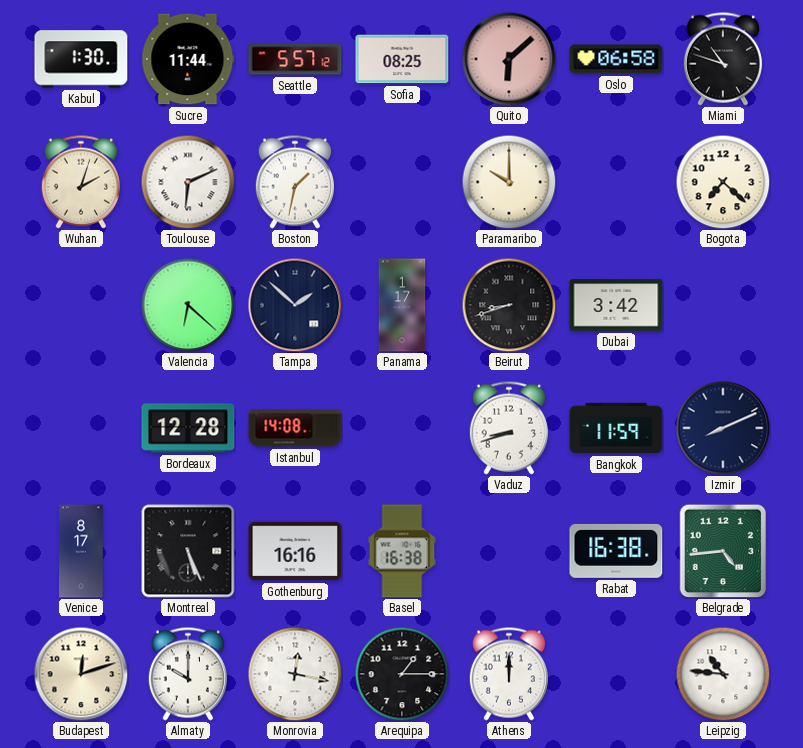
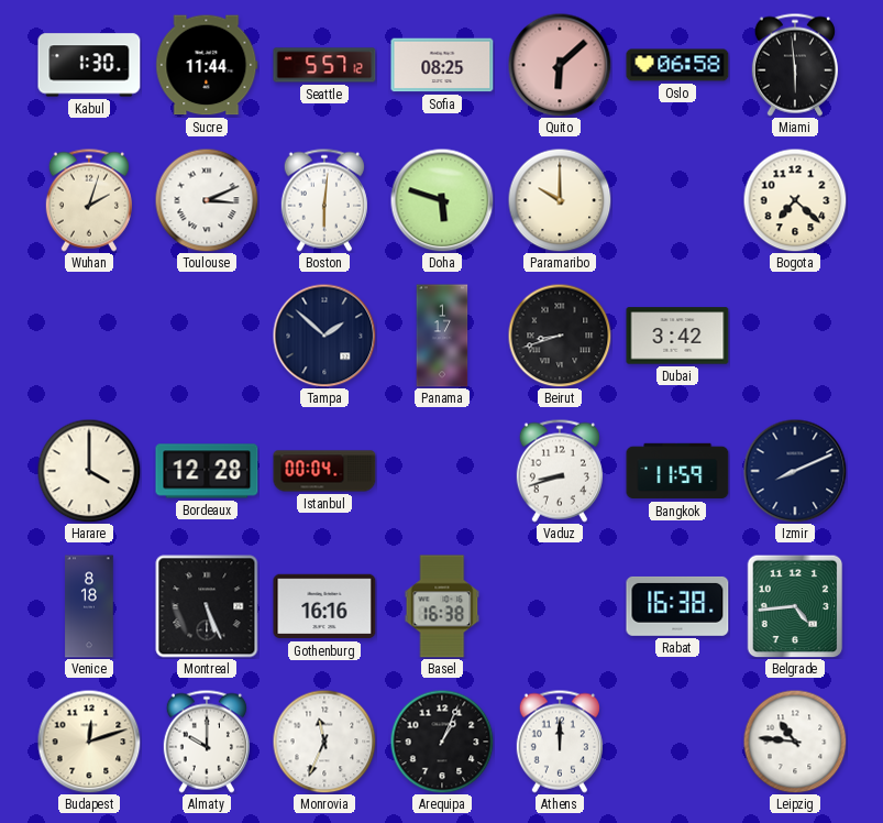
Miami: 10:48 -> 5:59
Toulouse: 6:11 -> 3:11
Boston: 1:32 -> 6:01
Doha: none -> 5:48
Valencia: 6:22 -> none
Harare: none -> 4:00
Istanbul: 14:08 -> 00:04
Venice: 8:17 -> 8:18
Monrovia: 12:17 -> 11:34
Arequipa: 1:15 -> 1:04
